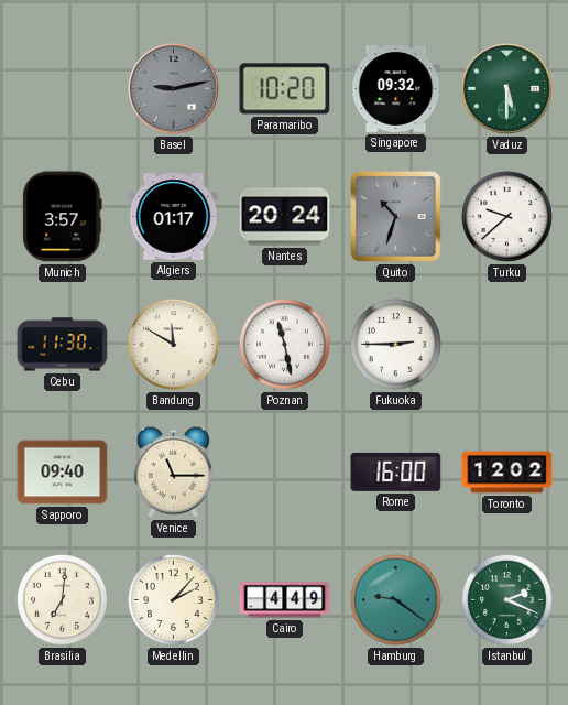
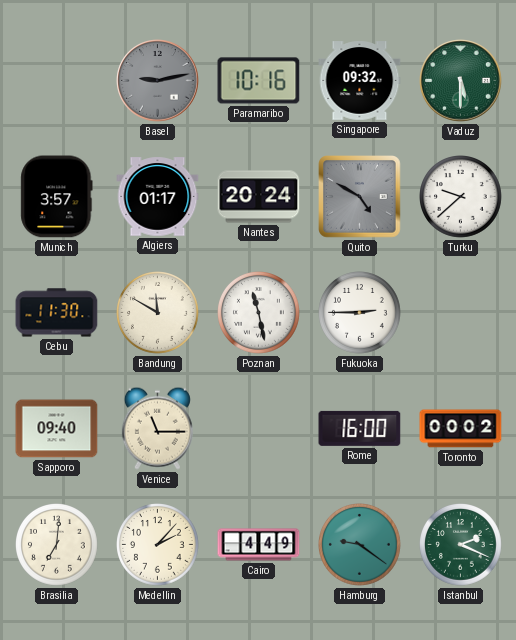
Paramaribo: 10:20 -> 10:16
Quito: 10:33 -> 4:50
Toronto: 12:02 -> 00:02
